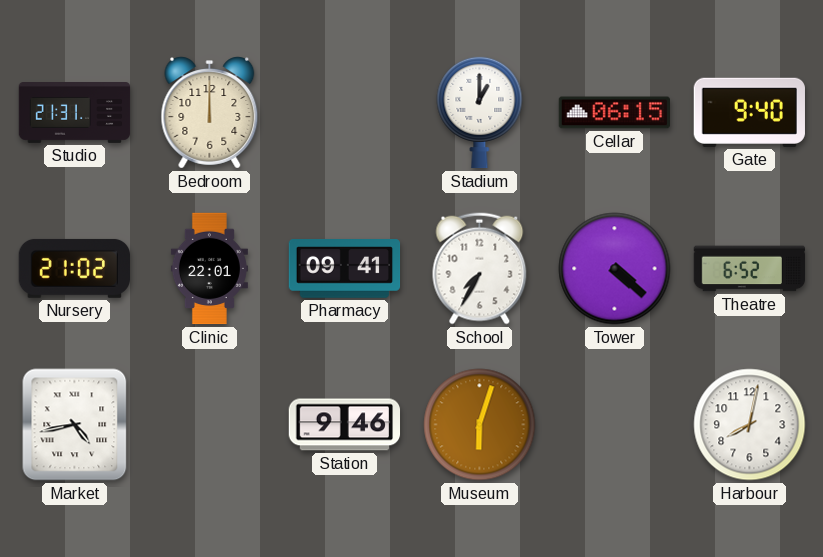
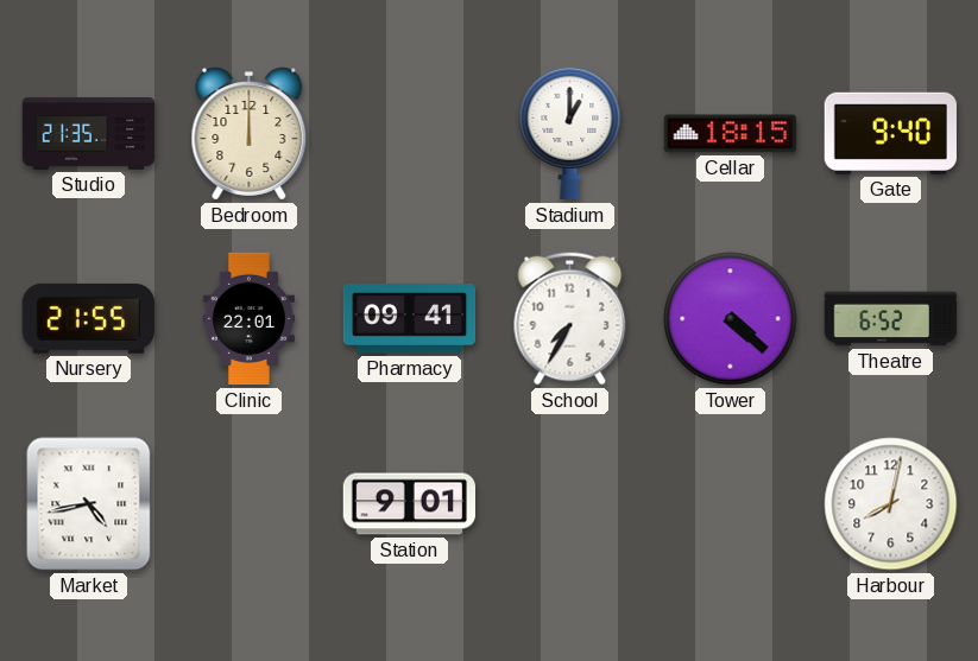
Studio: 21:31 -> 21:35
Cellar: 06:15 -> 18:15
Nursery: 21:02 -> 21:55
Station: 9:46 -> 9:01
Museum: 6:03 -> none
